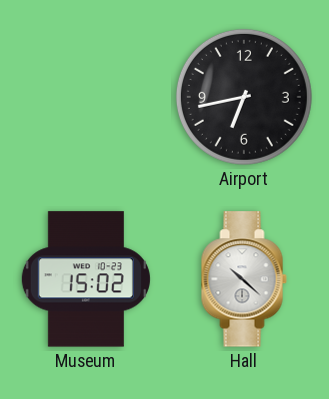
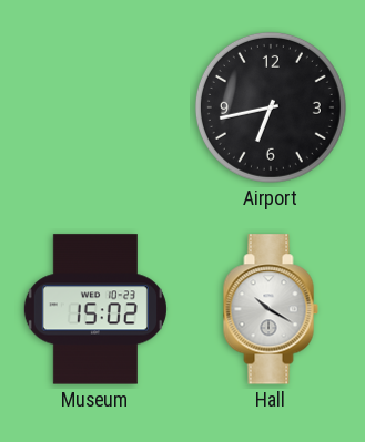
Hall: 10:22 -> 10:20
